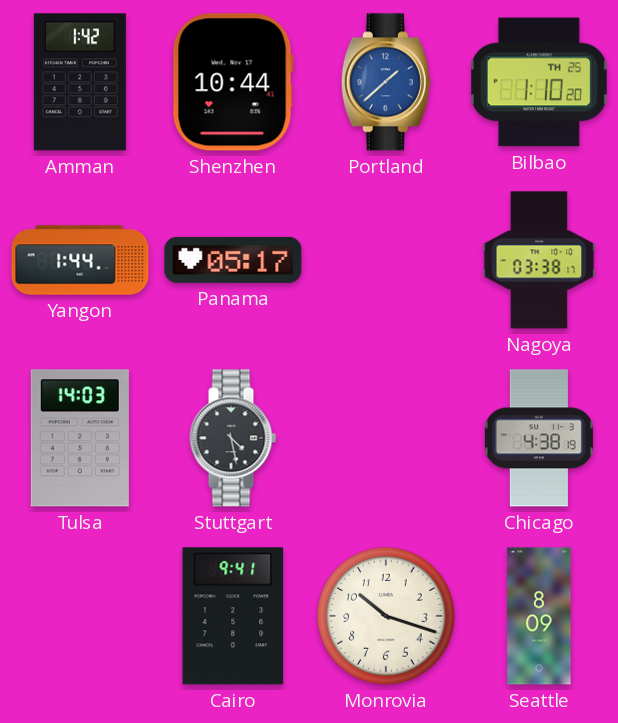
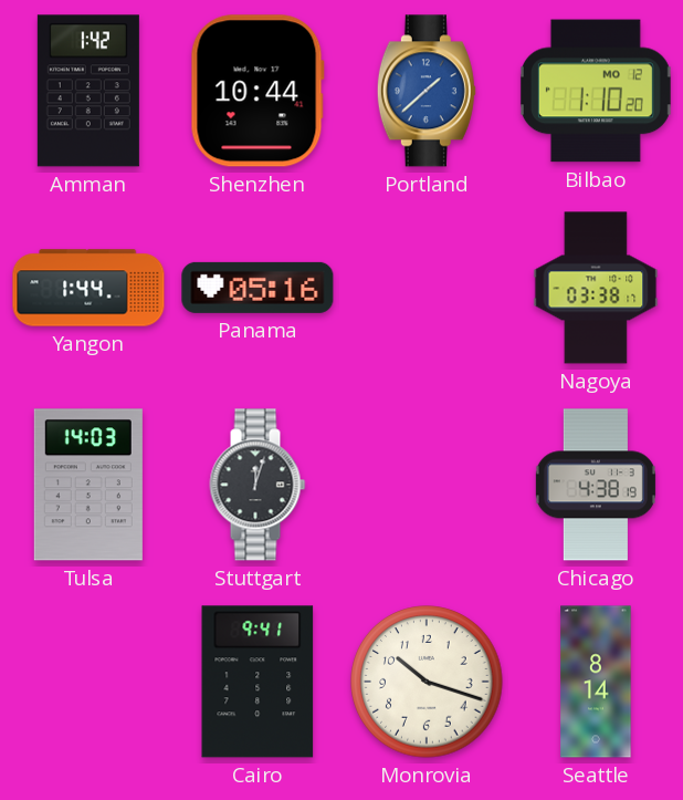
Bilbao date: TH 25 -> MO 12
Panama: 05:17 -> 05:16
Stuttgart: 4:28 -> 12:03
Seattle: 8:09 -> 8:14
